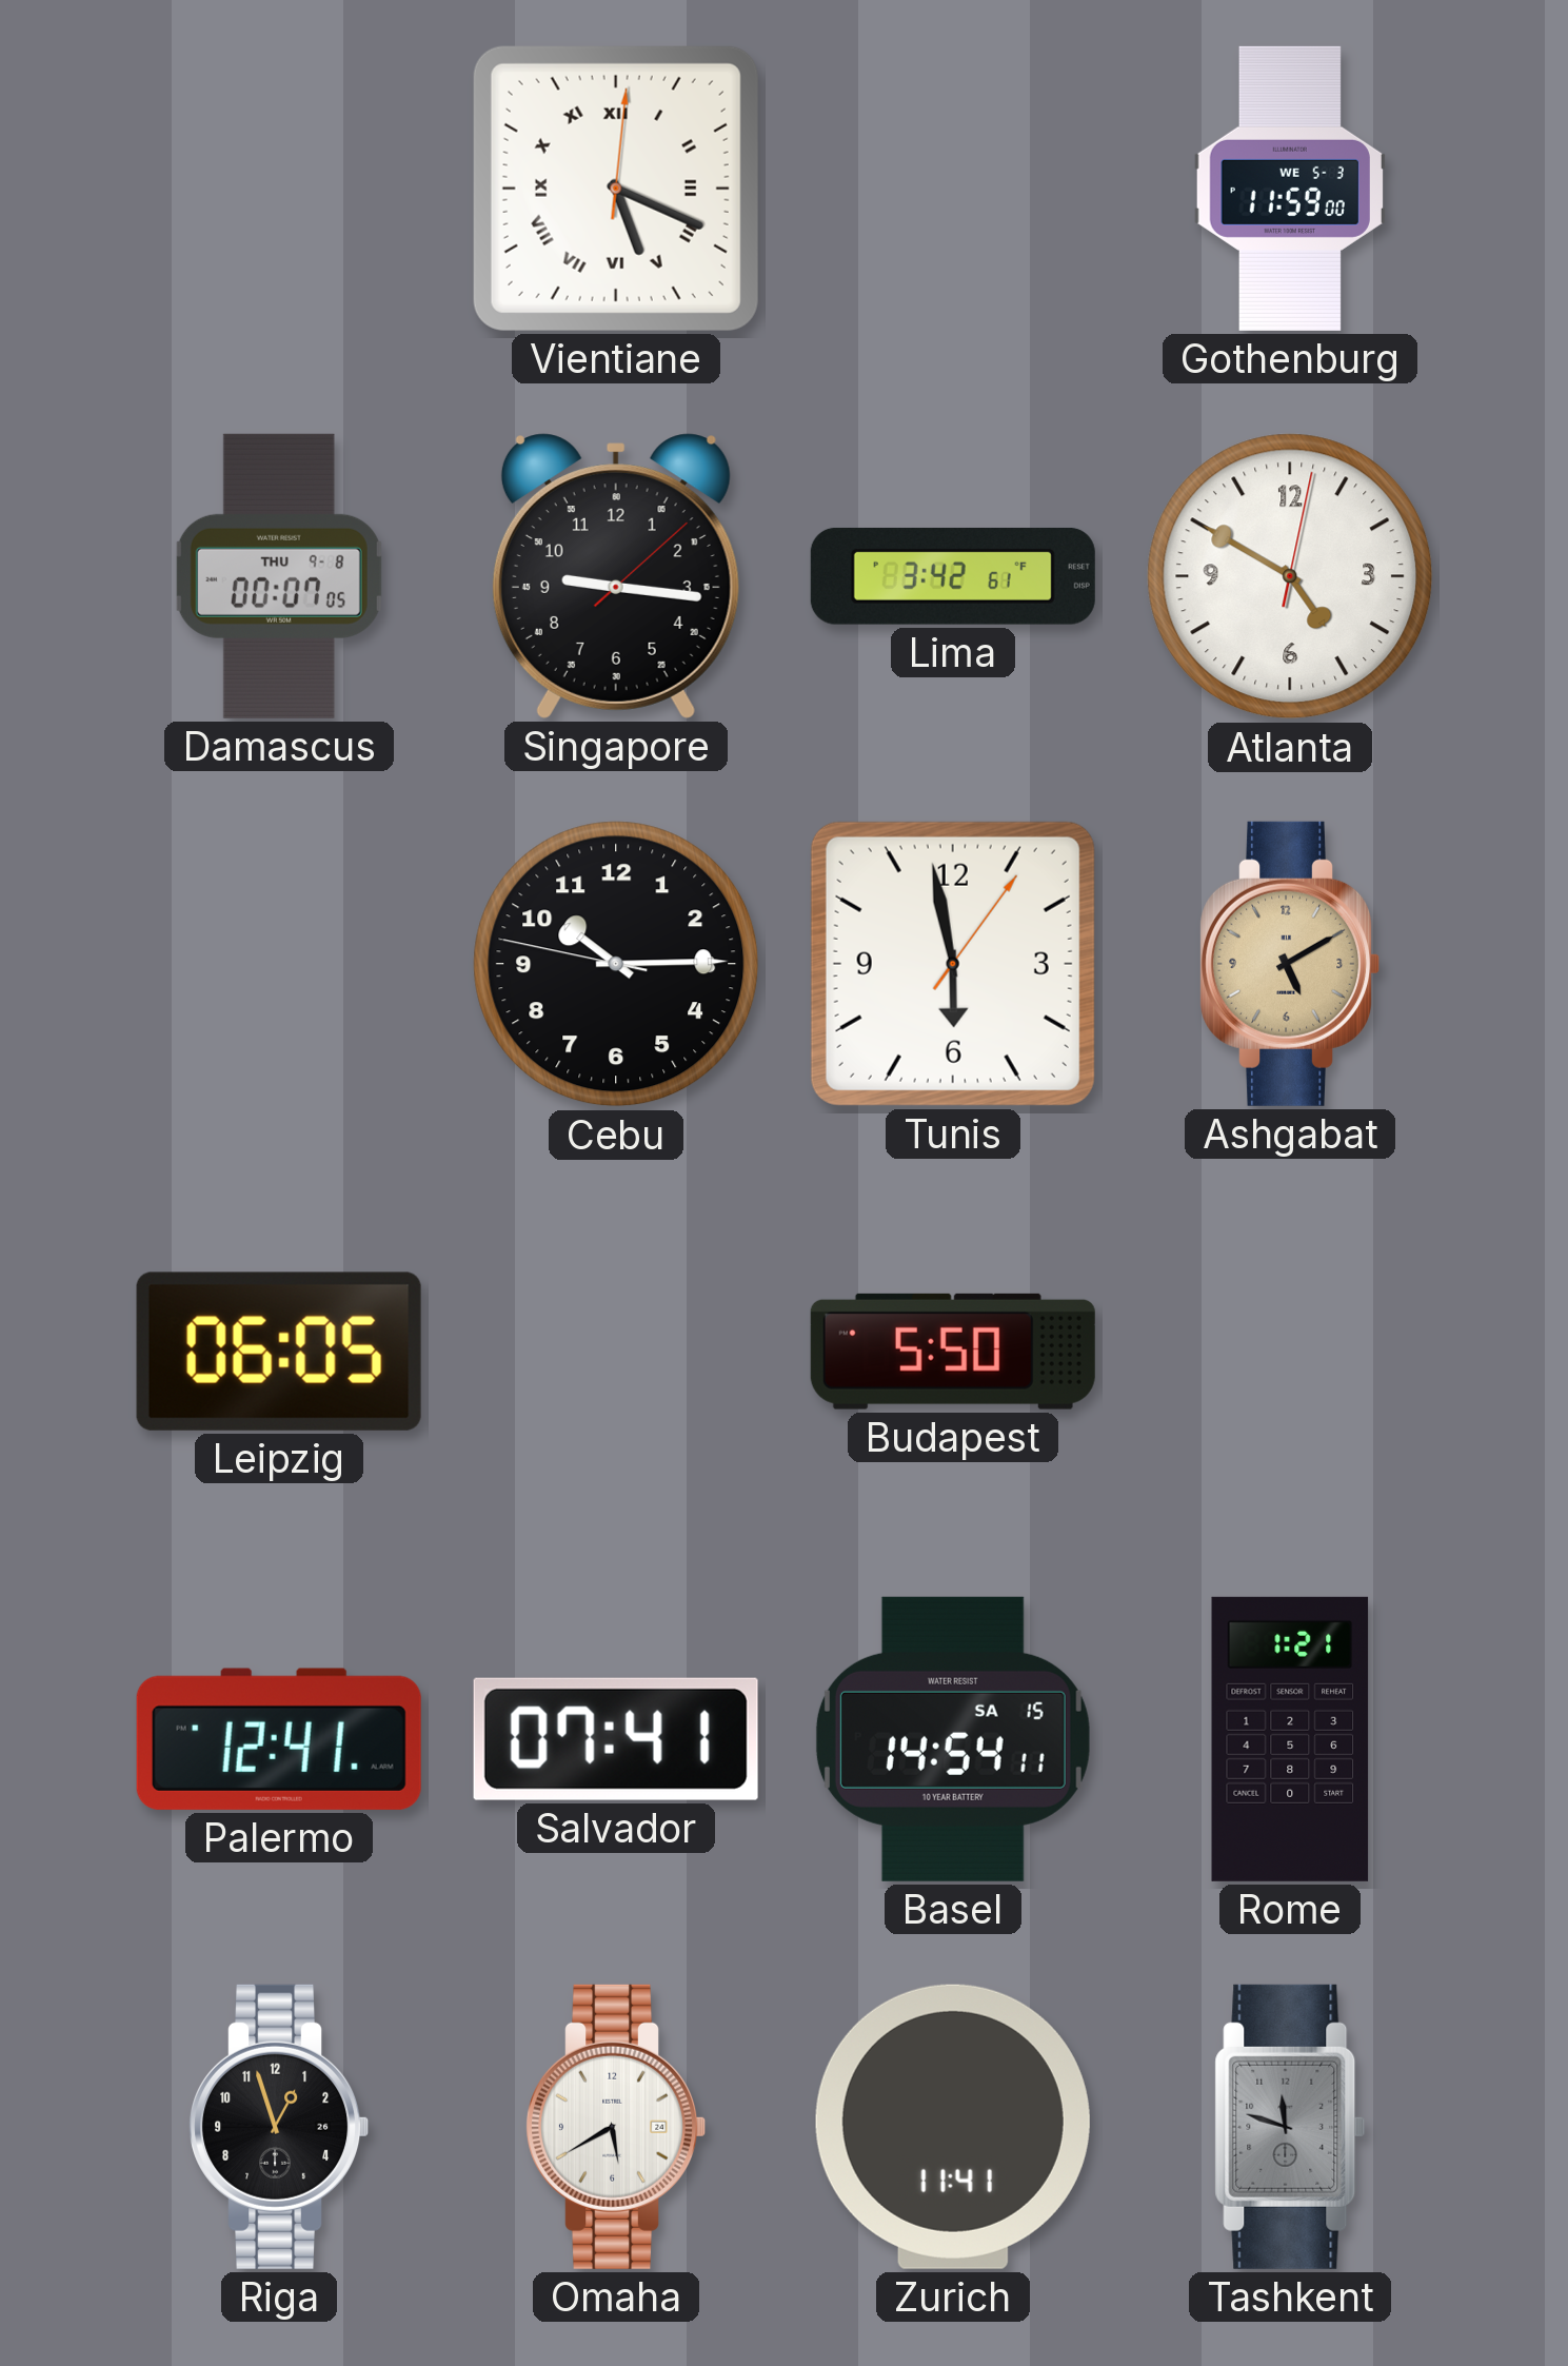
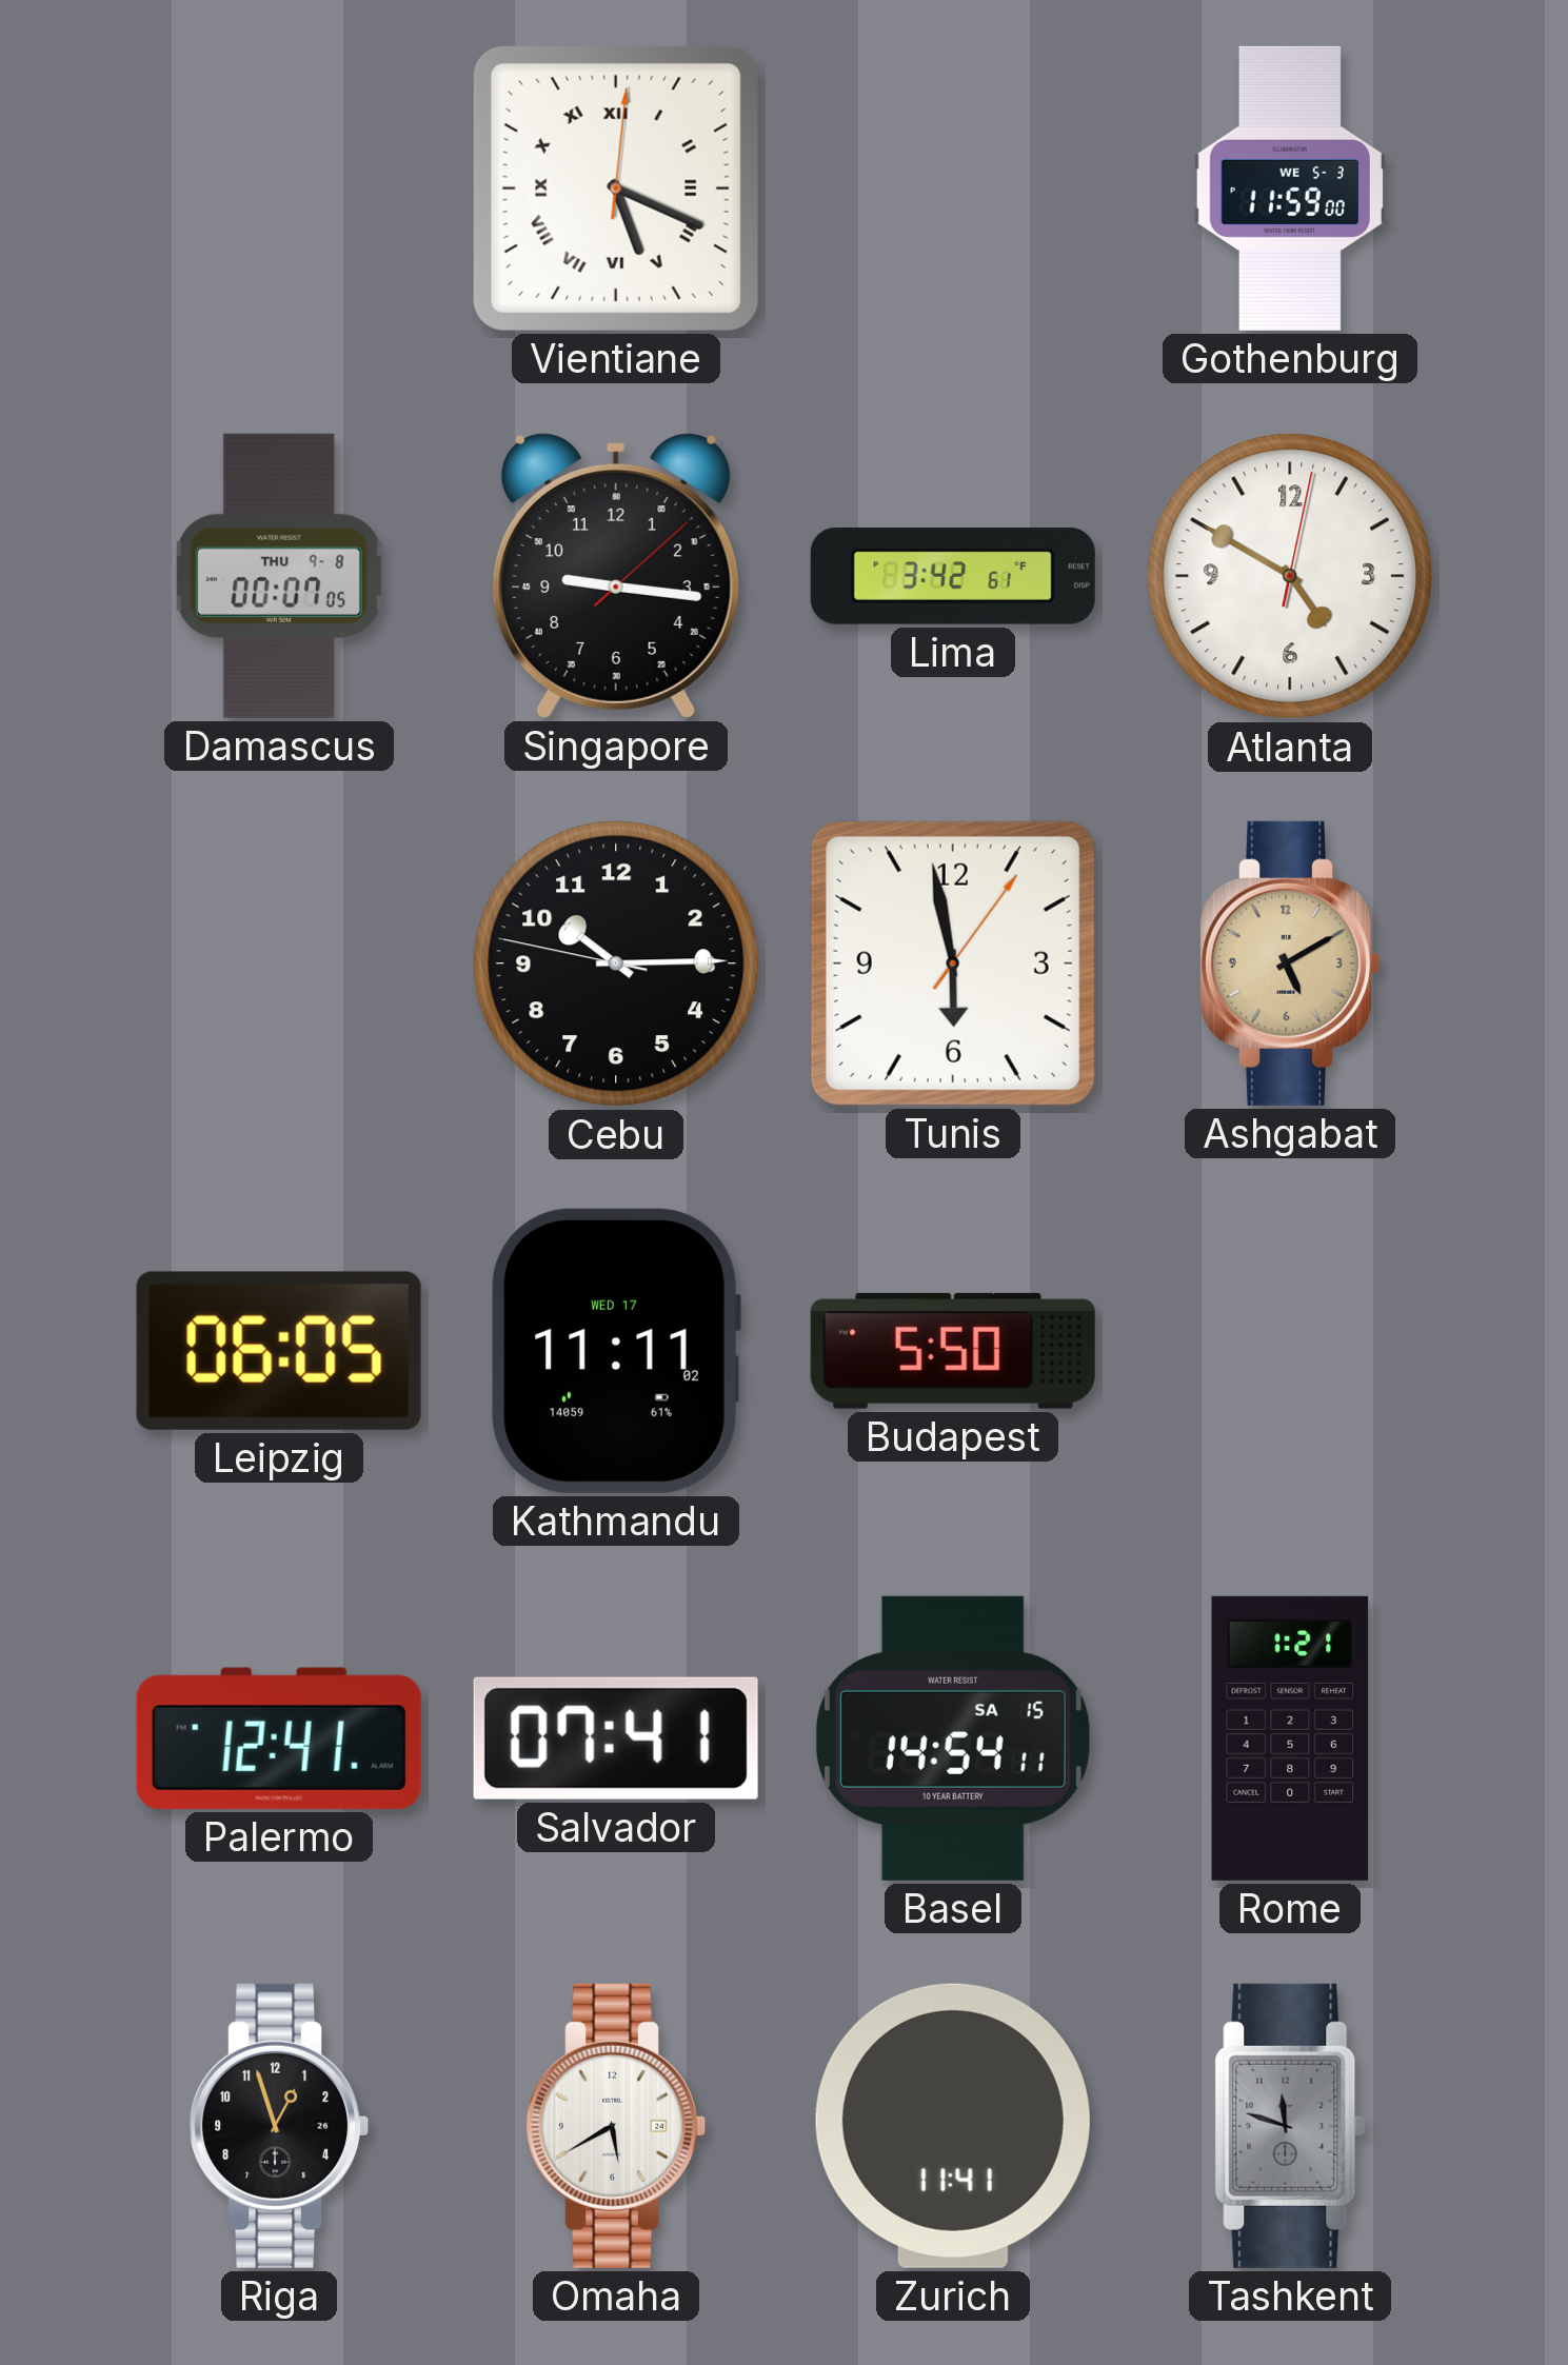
Kathmandu: none -> 11:11
